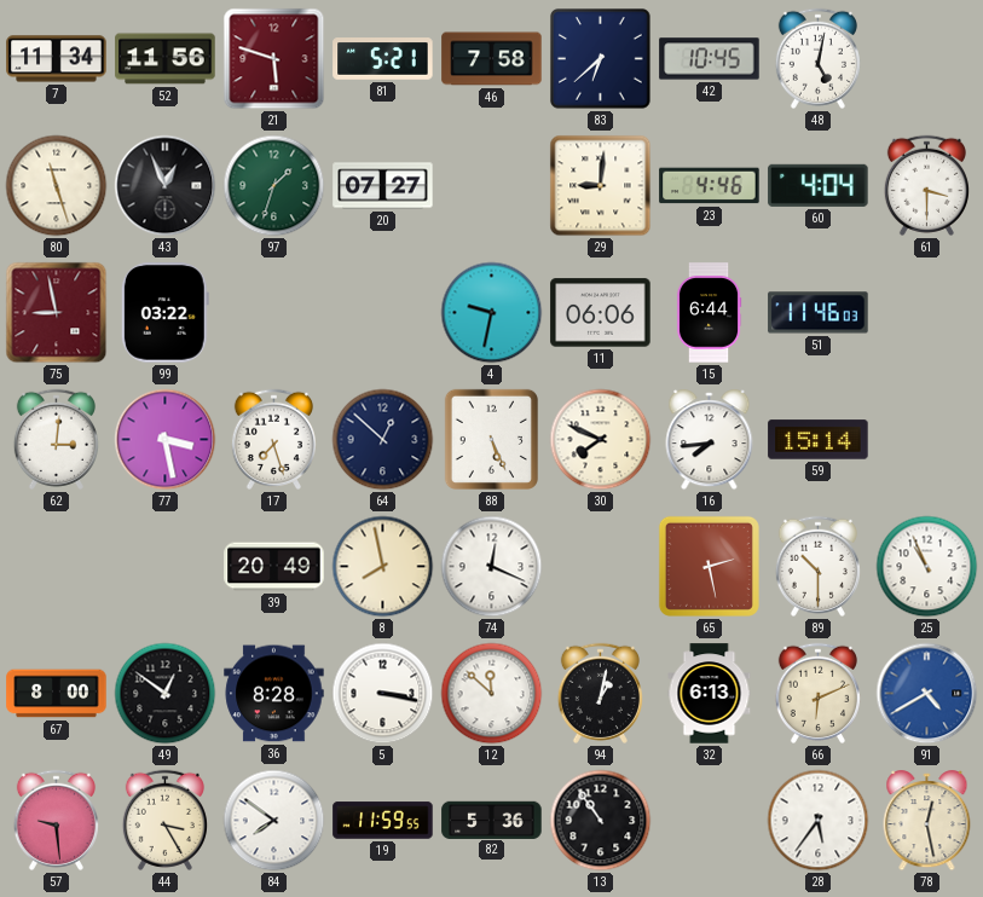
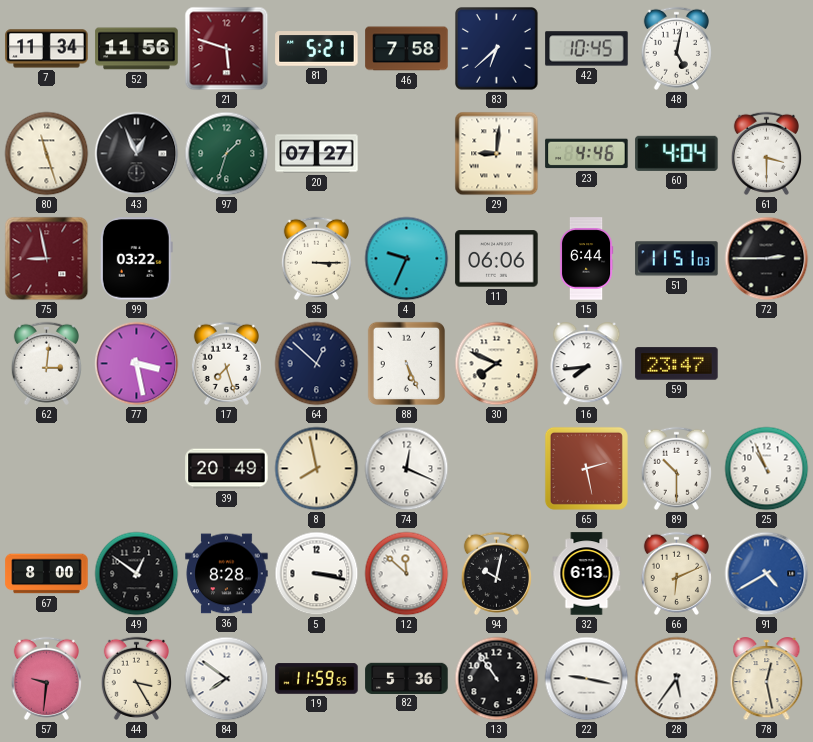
35: none -> 3:15
4: 9:32 -> 9:34
51: 11:46 -> 11:51
72: none -> 2:45
59: 15:14 -> 23:47
94: 1:02 -> 10:02
57: 9:29 -> 9:31
22: none -> 9:17
